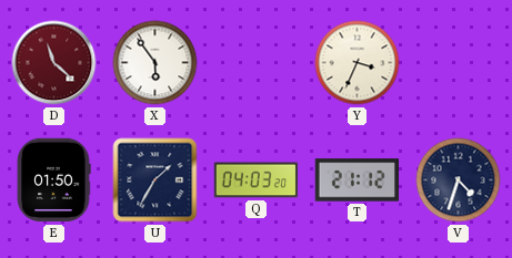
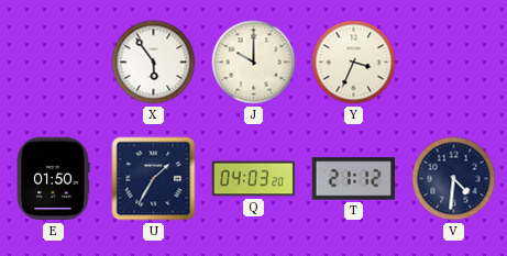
D: 11:22 -> none
J: none -> 10:00
V: 4:33 -> 4:31
